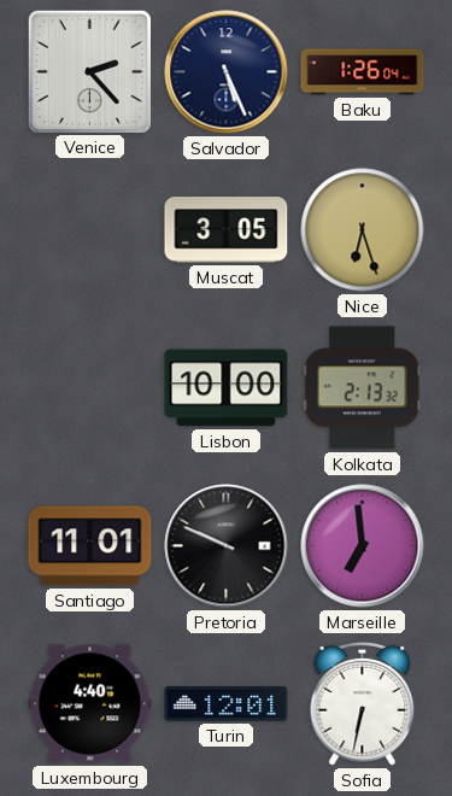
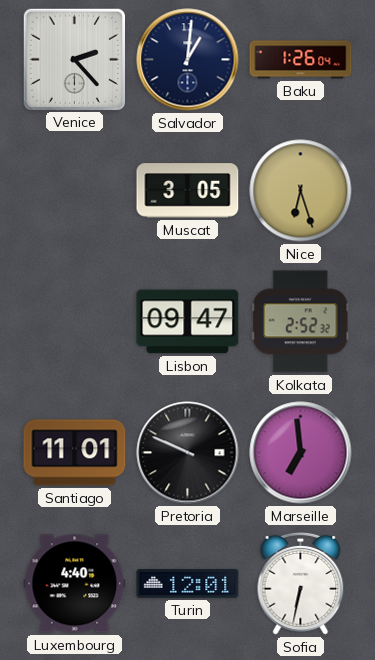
Salvador: 5:26 -> 1:01
Lisbon: 10:00 -> 09:47
Kolkata: 2:13 -> 2:52
